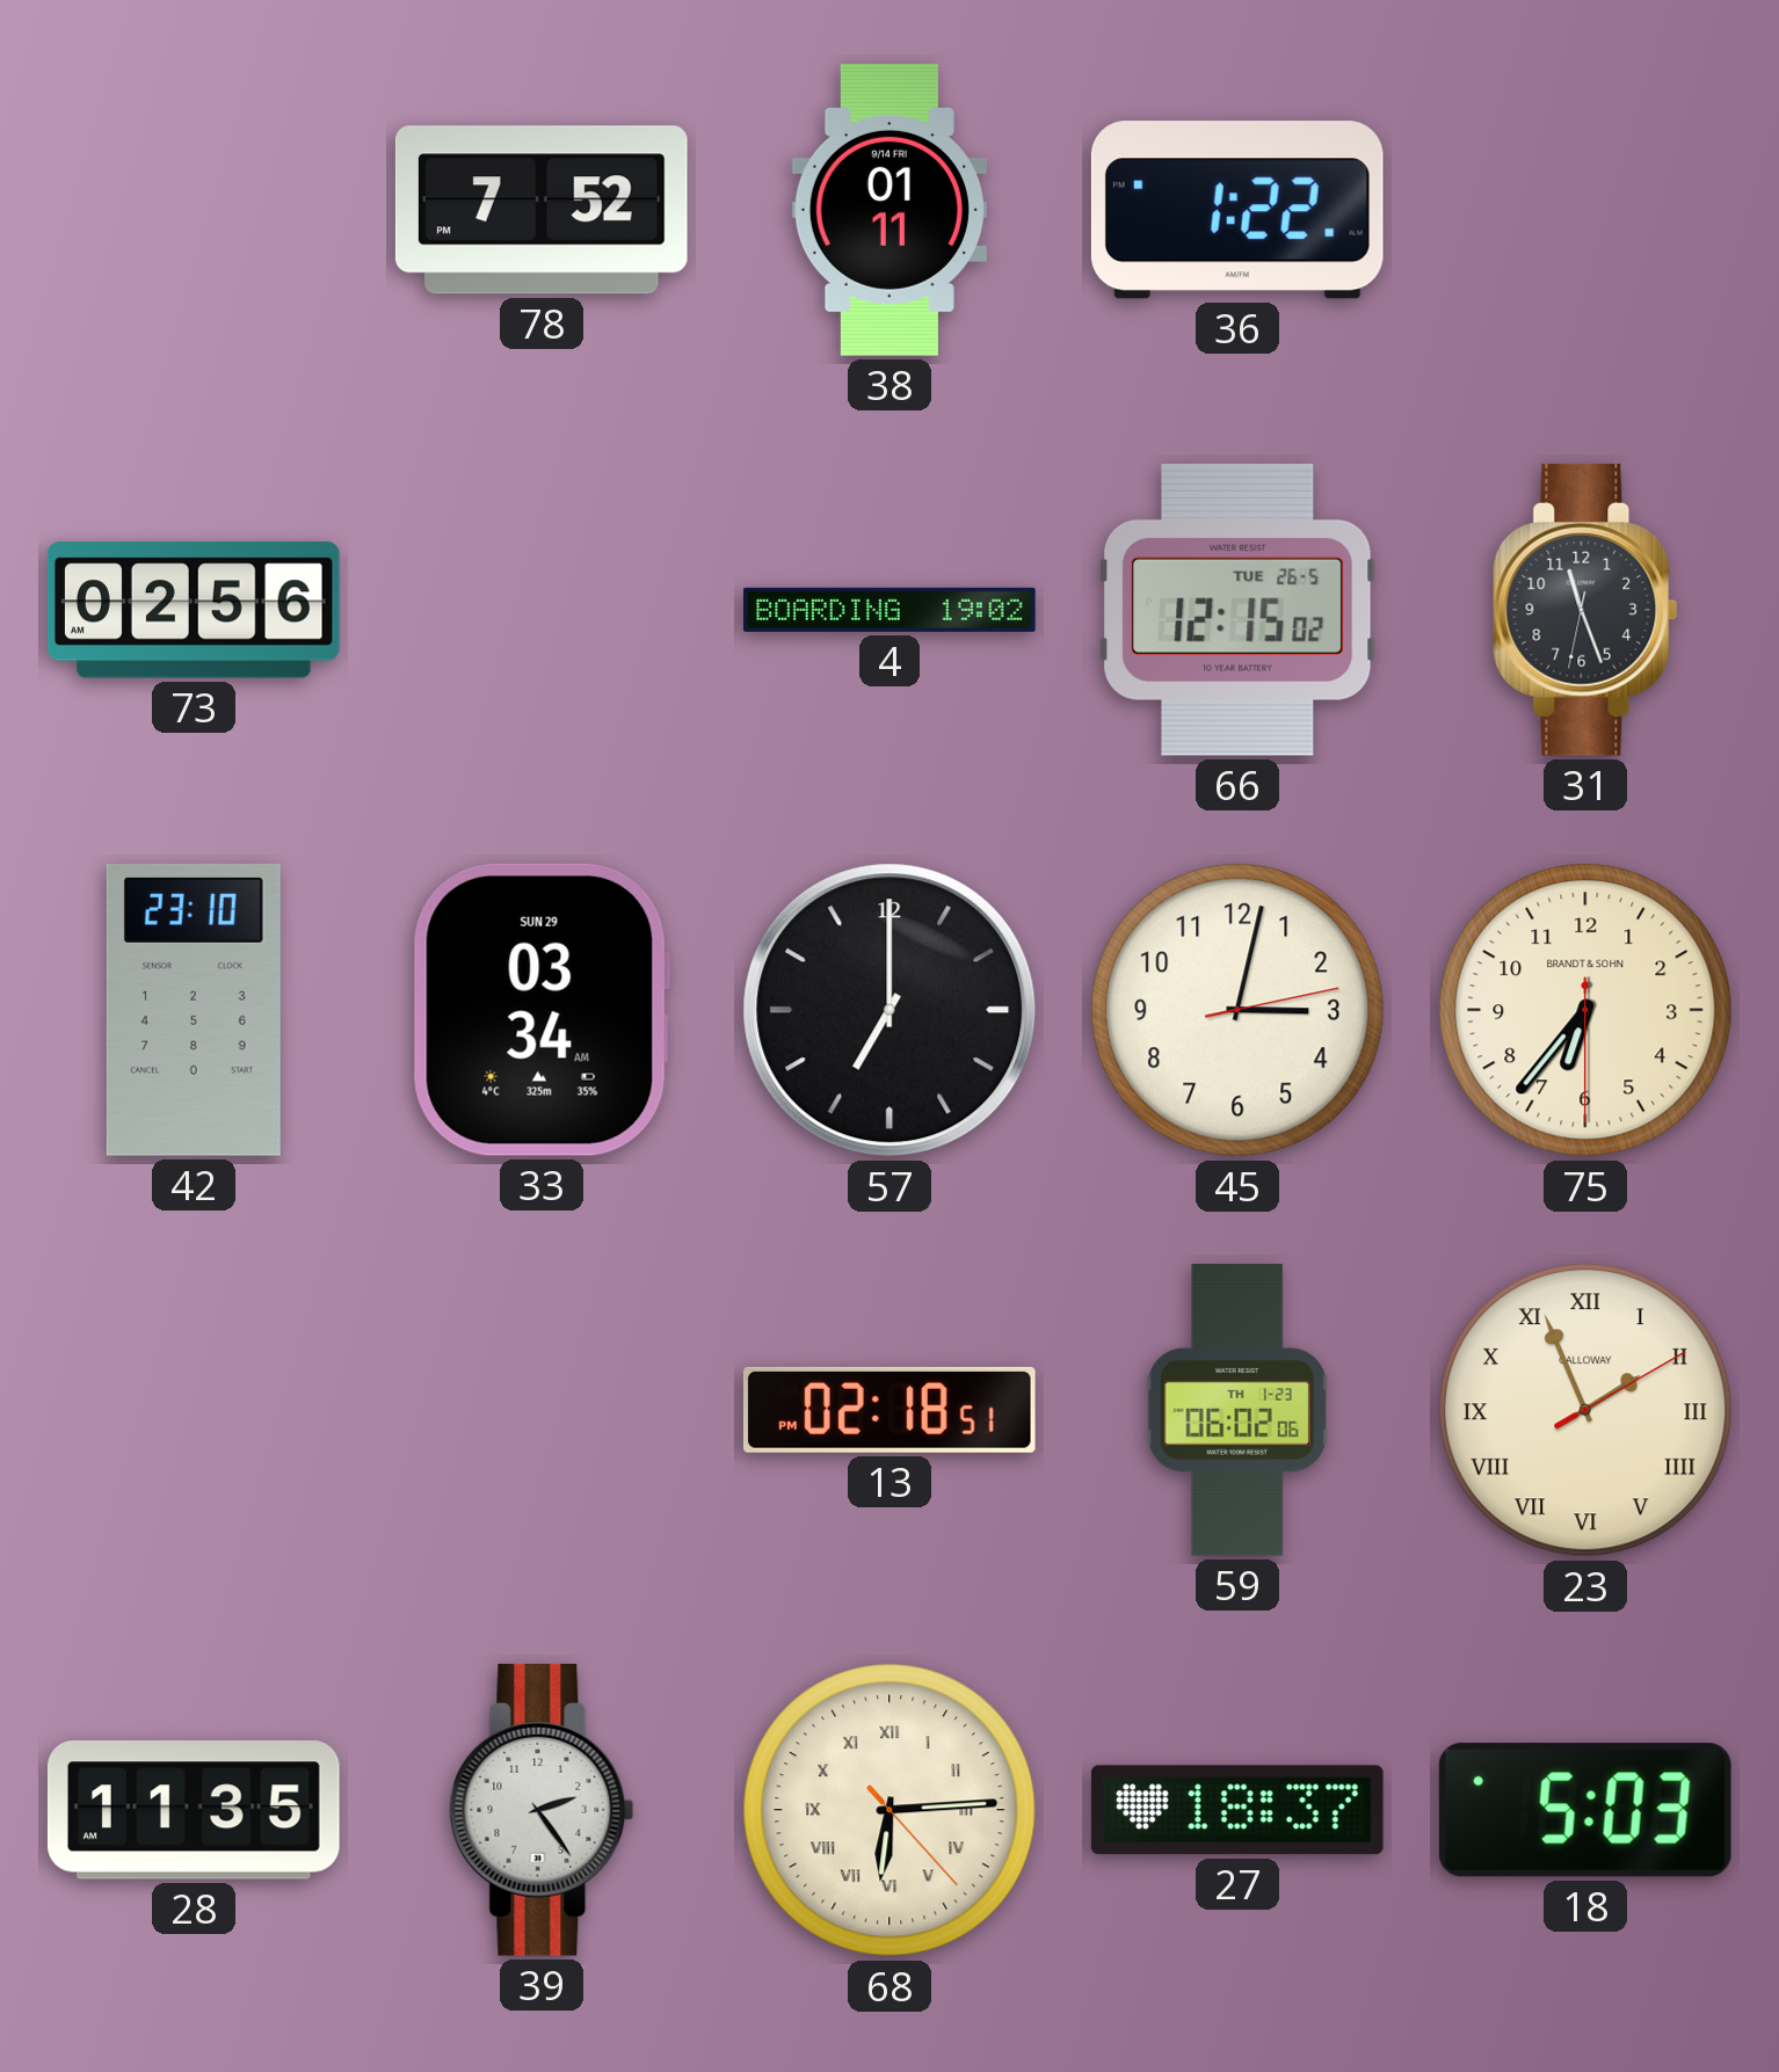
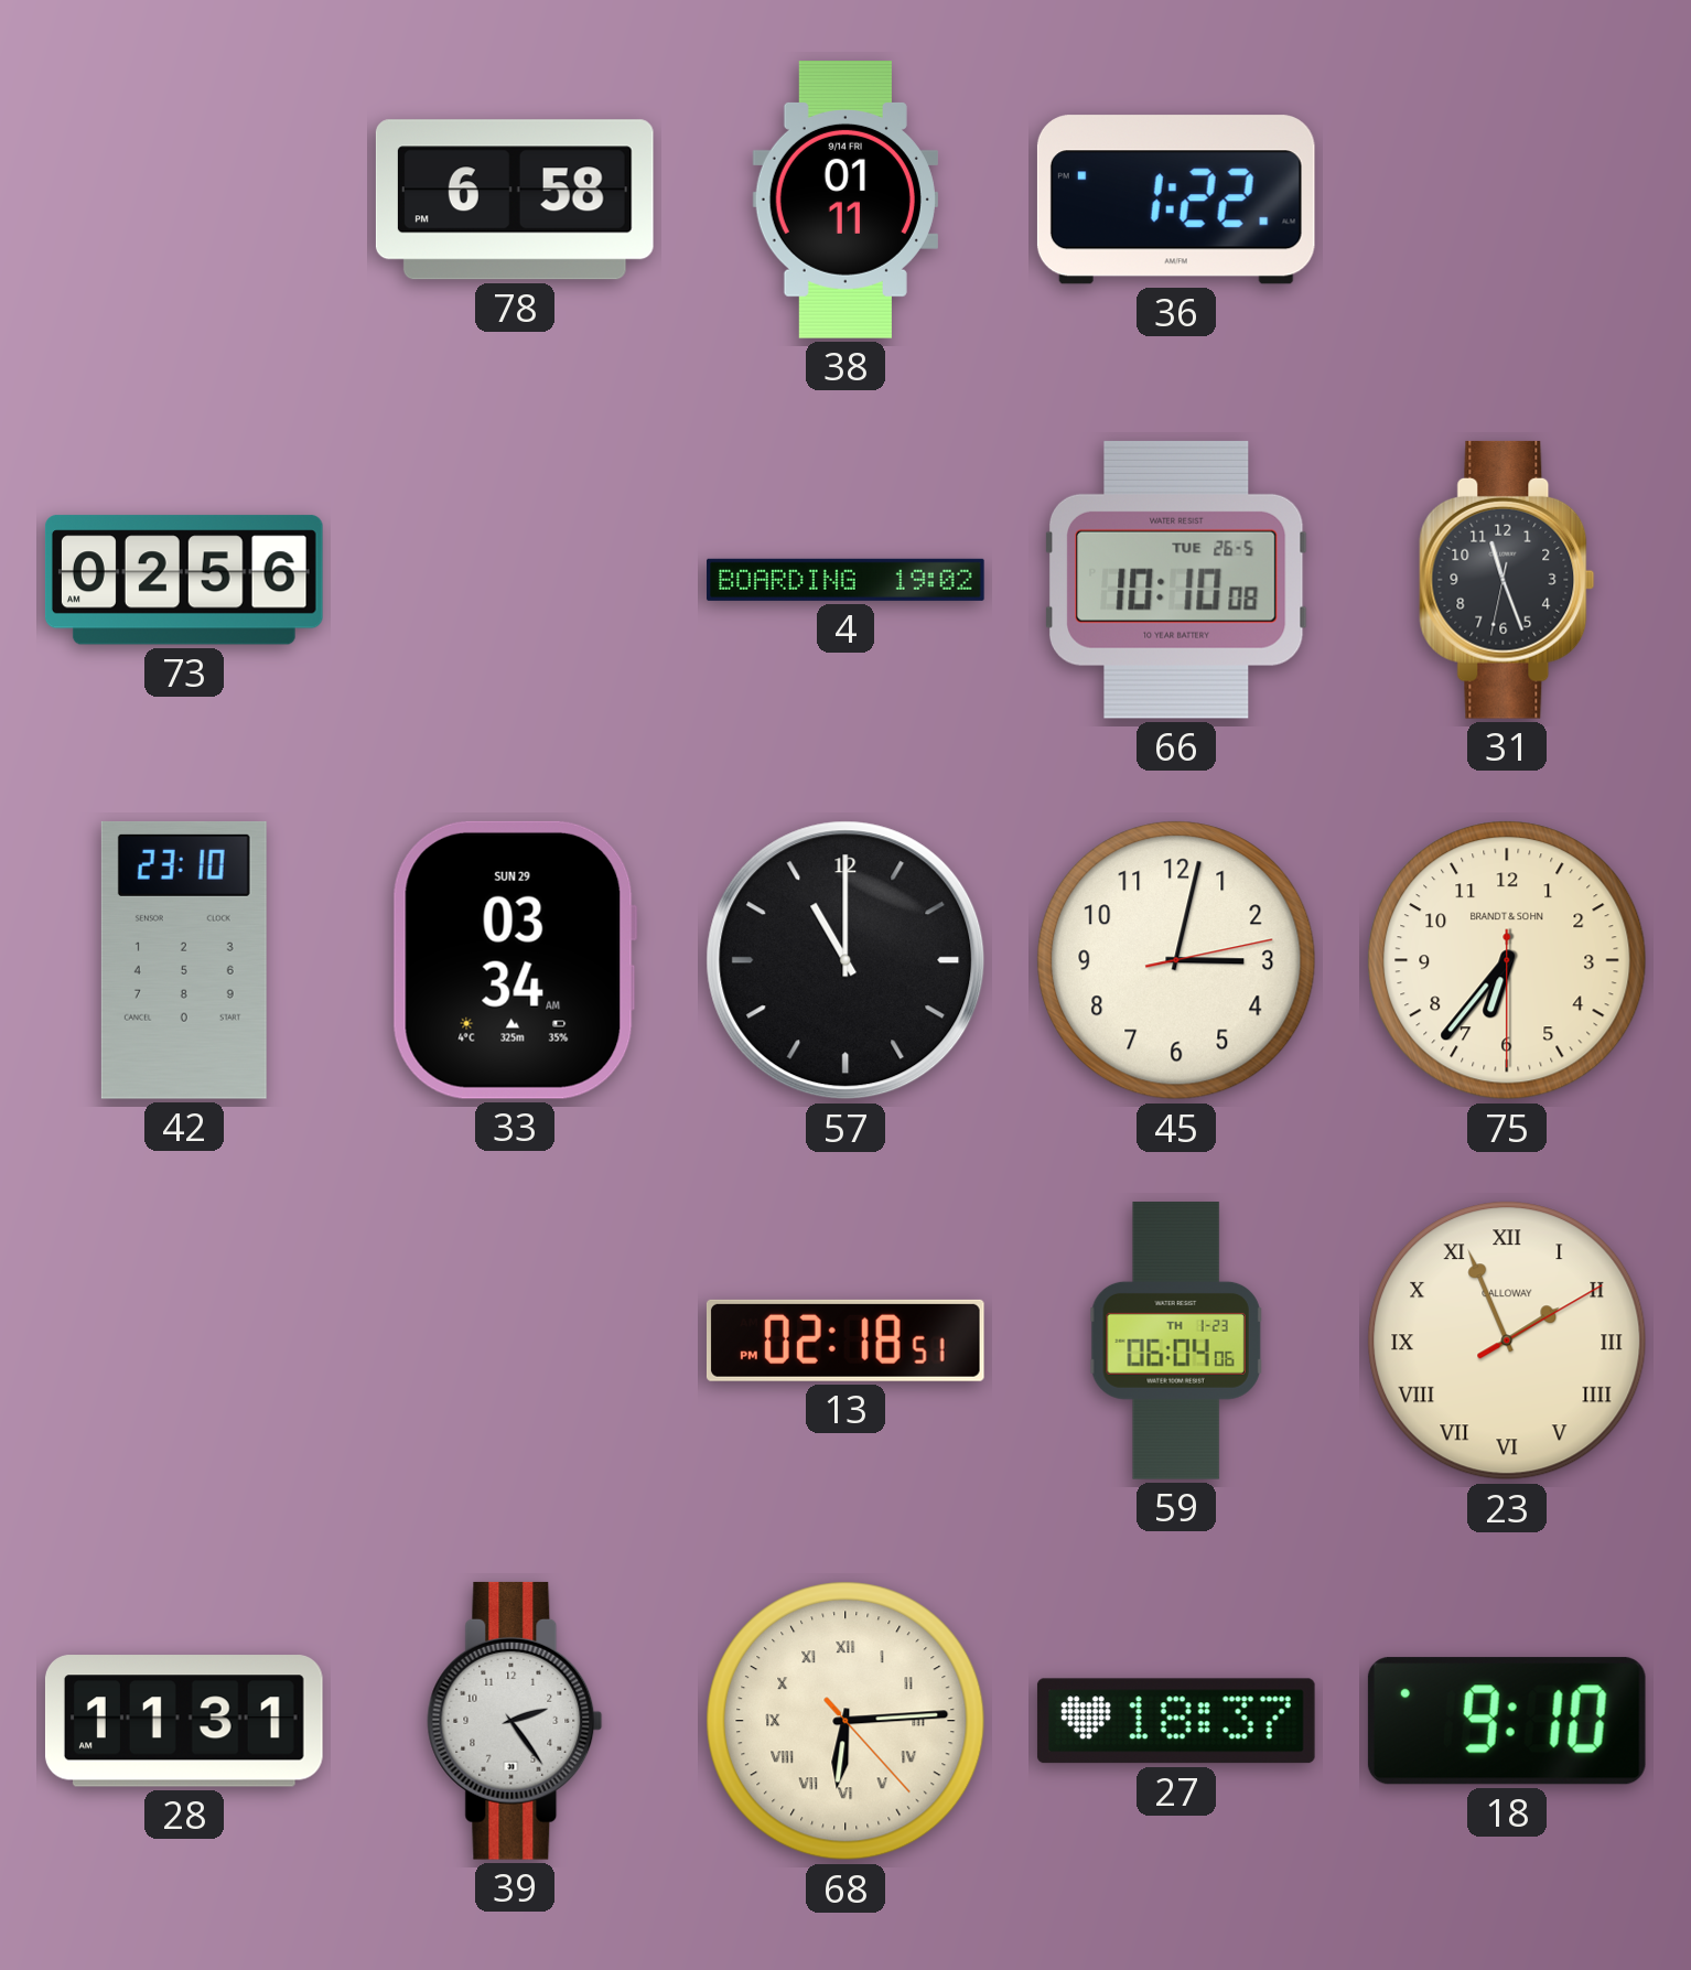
78: 7:52 -> 6:58
66: 12:15 -> 10:10
57: 7:00 -> 11:00
59: 06:02 -> 06:04
28: 11:35 -> 11:31
18: 5:03 -> 9:10
